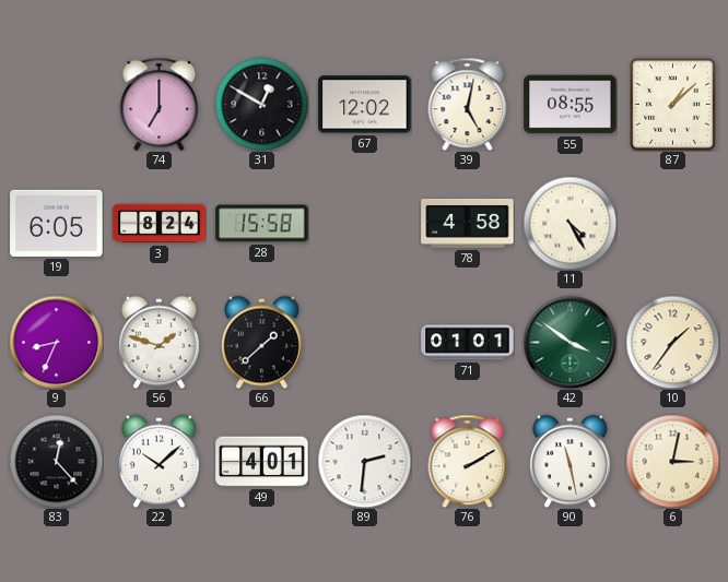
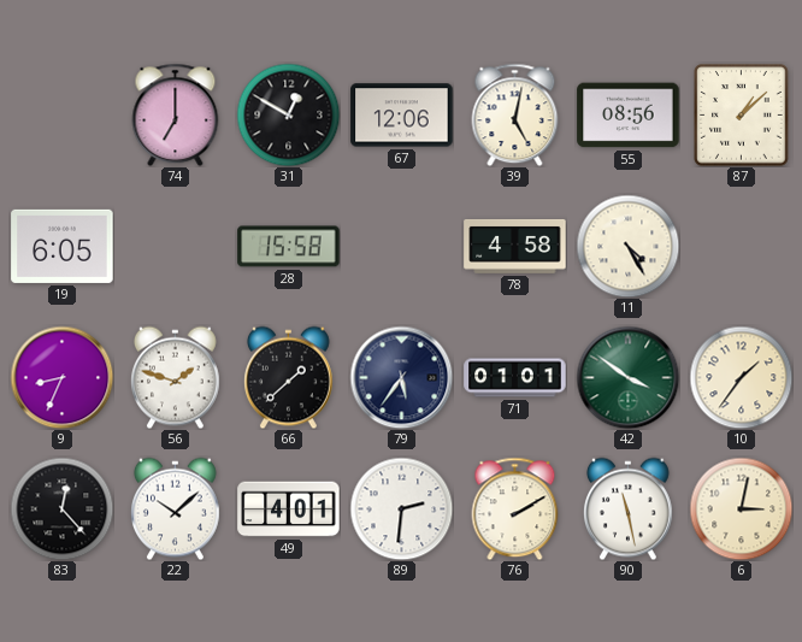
67: 12:02 -> 12:06
55: 08:55 -> 08:56
3: 8:24 -> none
79: none -> 5:36
